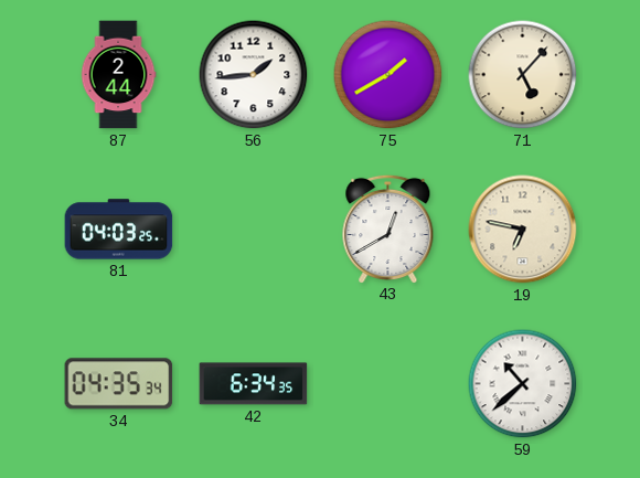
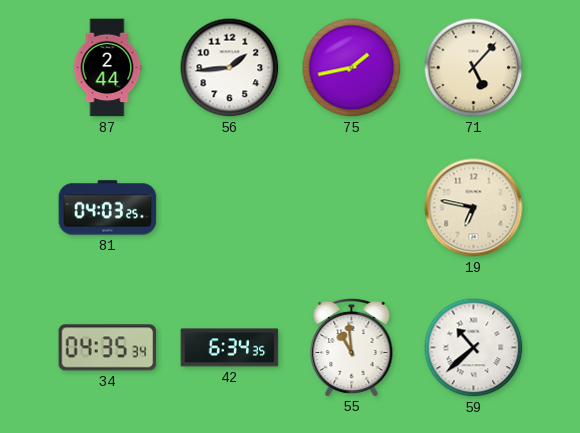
75: 1:40 -> 1:43
43: 12:40 -> none
55: none -> 10:59
